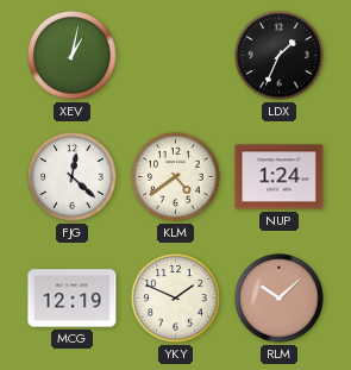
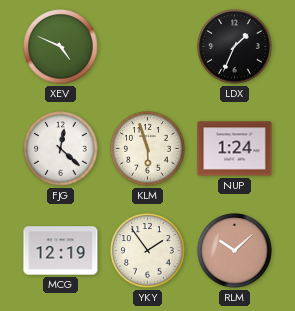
XEV: 1:02 -> 4:49
KLM: 4:39 -> 5:57
YKY: 1:49 -> 1:54
